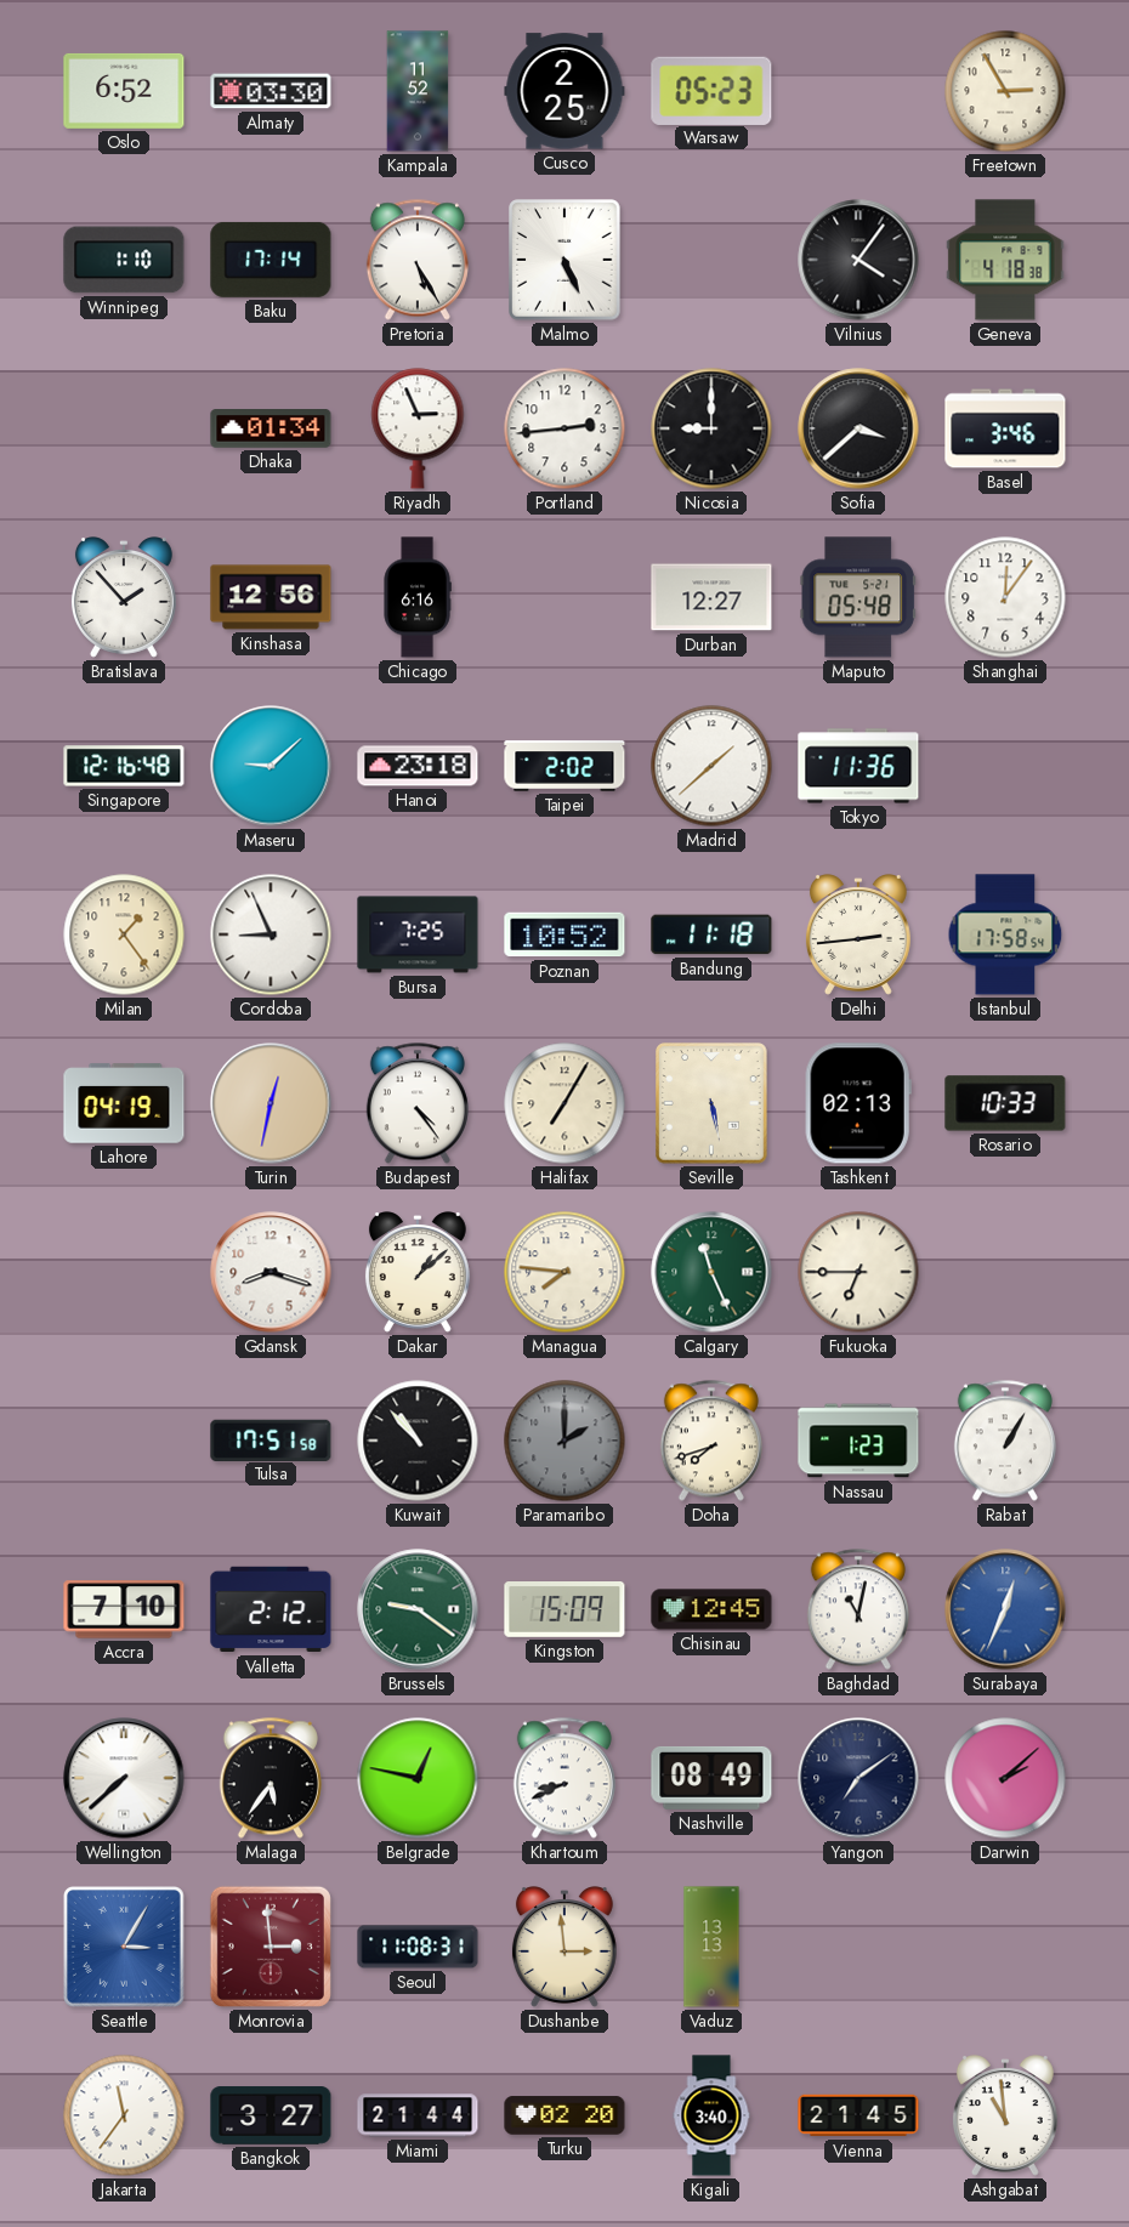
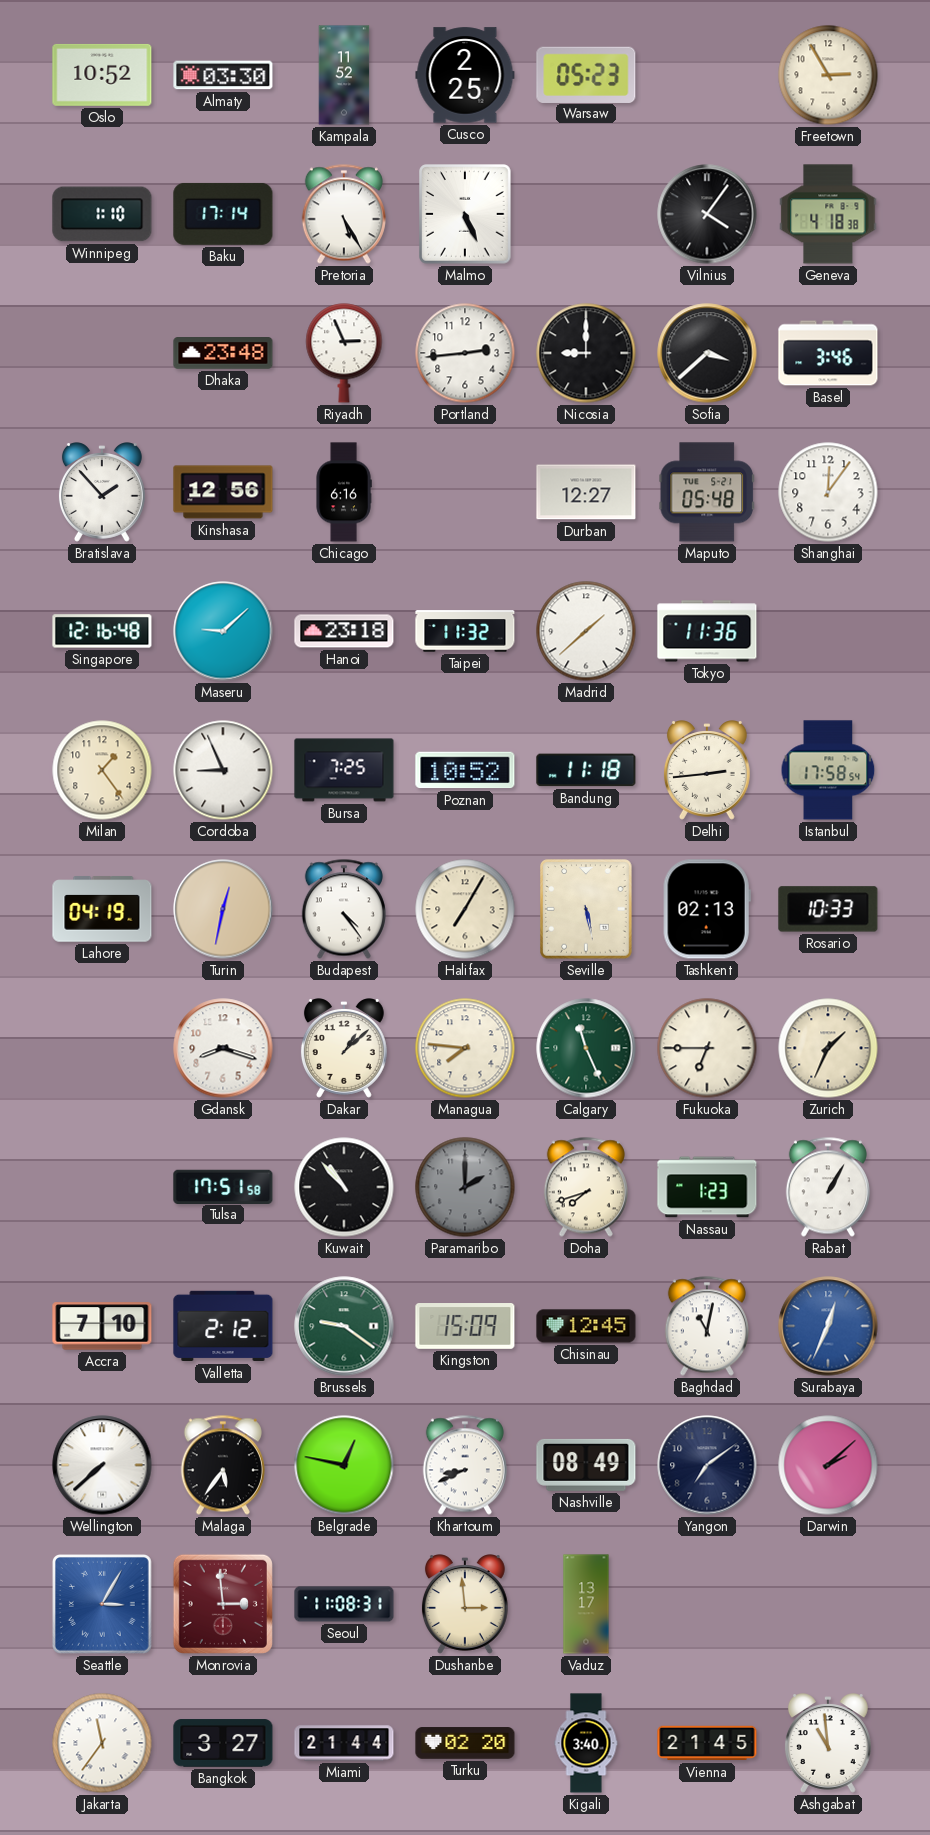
Oslo: 6:52 -> 10:52
Dhaka: 01:34 -> 23:48
Taipei: 2:02 -> 11:32
Zurich: none -> 1:34
Vaduz: 13:13 -> 13:17
